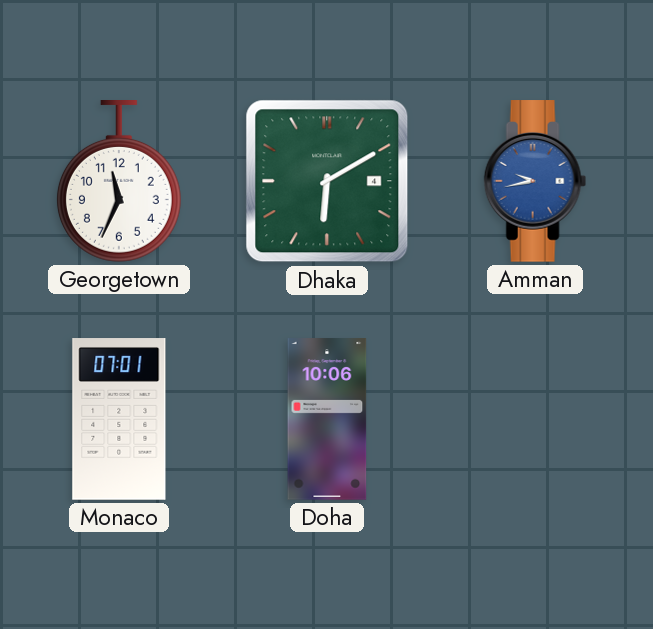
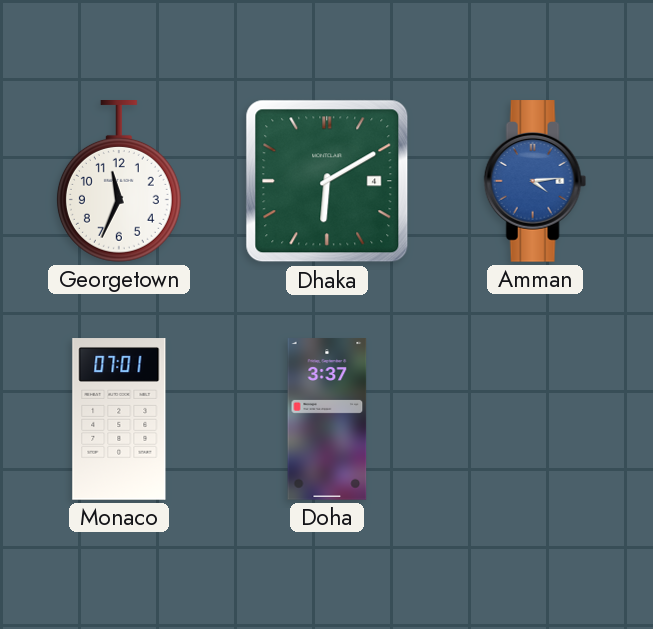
Amman: 9:43 -> 4:14
Doha: 10:06 -> 3:37
